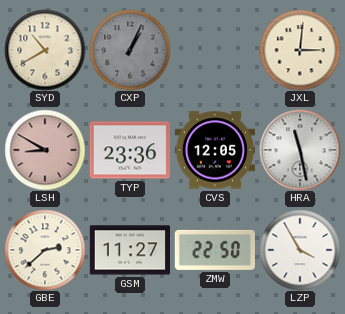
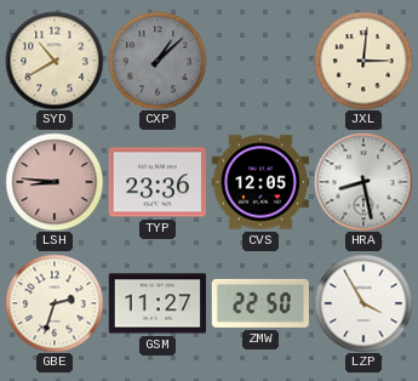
CXP: 1:04 -> 1:08
LSH: 8:50 -> 8:46
HRA: 11:28 -> 8:28
GBE: 2:38 -> 2:33
